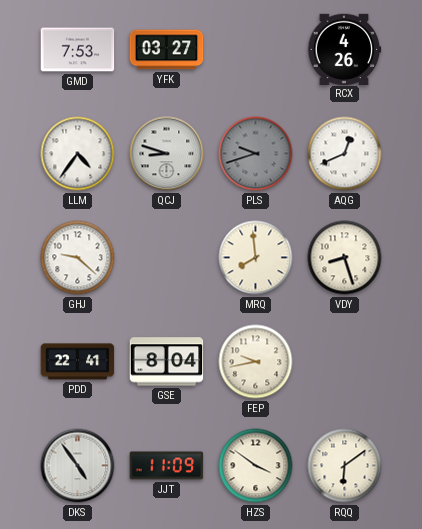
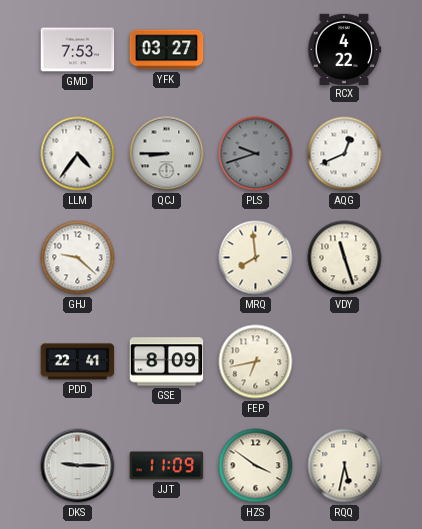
RCX: 4:26 -> 4:22
QCJ: 8:48 -> 8:45
VDY: 8:27 -> 11:27
GSE: 8:04 -> 8:09
FEP: 9:43 -> 6:43
DKS: 4:54 -> 9:15
RQQ: 6:09 -> 5:32
